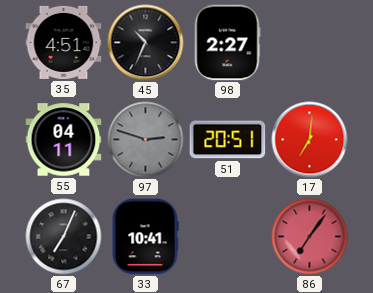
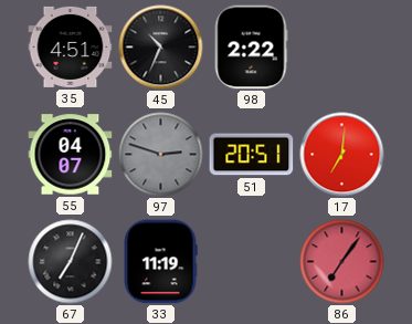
98: 2:27 -> 2:22
55: 04:11 -> 04:07
33: 10:41 -> 11:19
